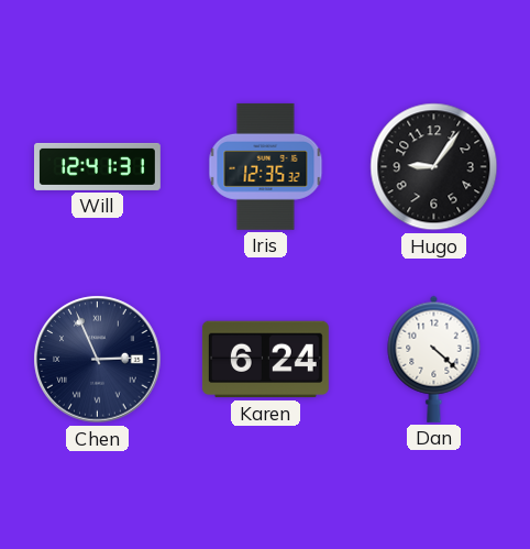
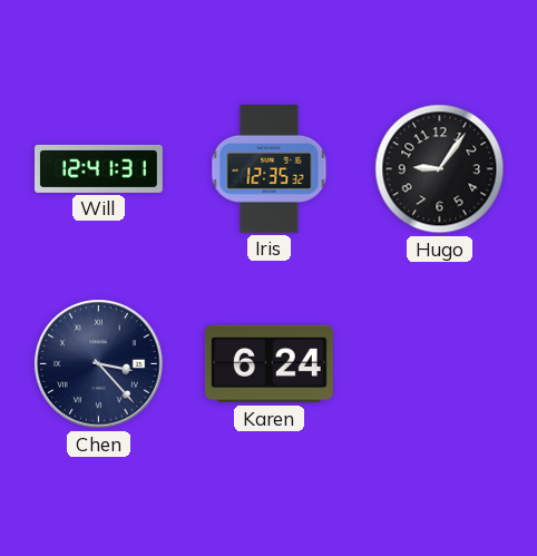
Chen: 2:56 -> 3:23
Dan: 4:22 -> none
